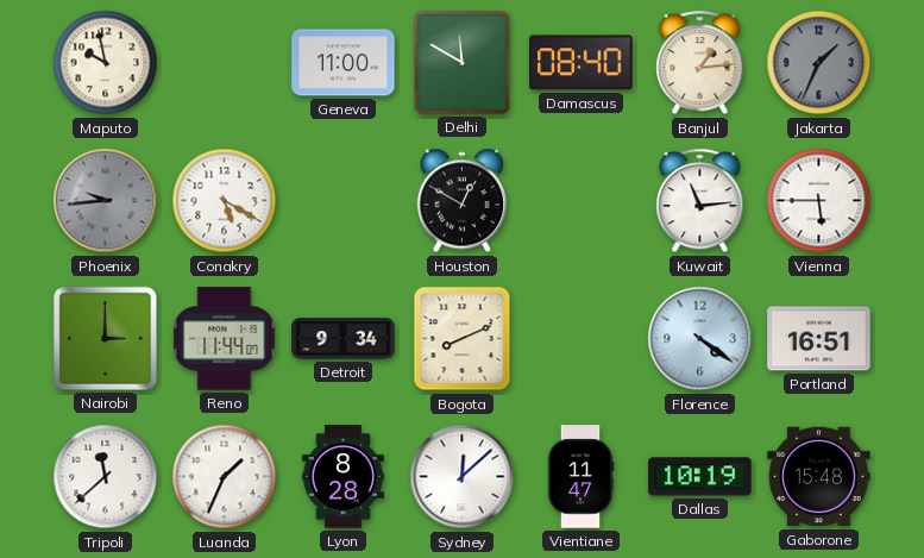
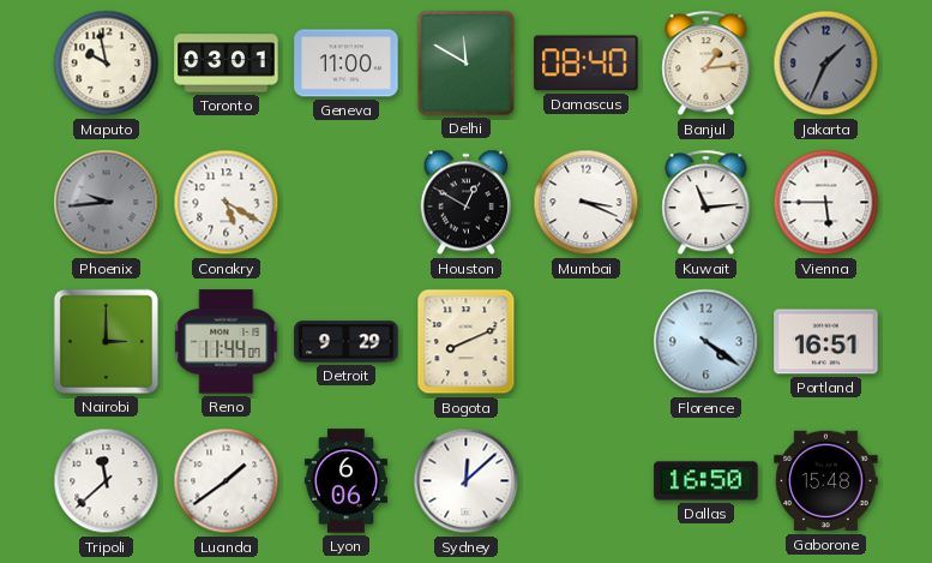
Toronto: none -> 03:01
Mumbai: none -> 3:19
Detroit: 9:34 -> 9:29
Luanda: 1:34 -> 1:39
Lyon: 8:28 -> 6:06
Vientiane: 11:47 -> none
Dallas: 10:19 -> 16:50
